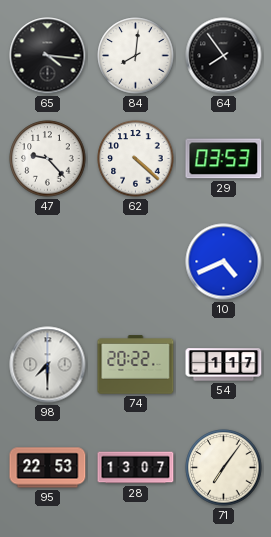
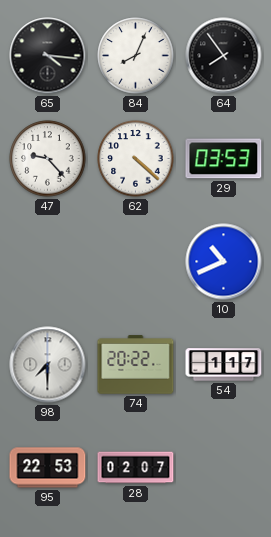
84: 8:01 -> 8:04
10: 4:41 -> 10:41
28: 13:07 -> 02:07
71: 7:06 -> none
